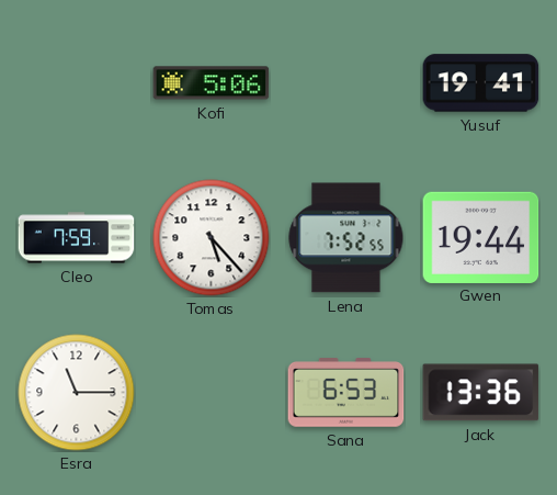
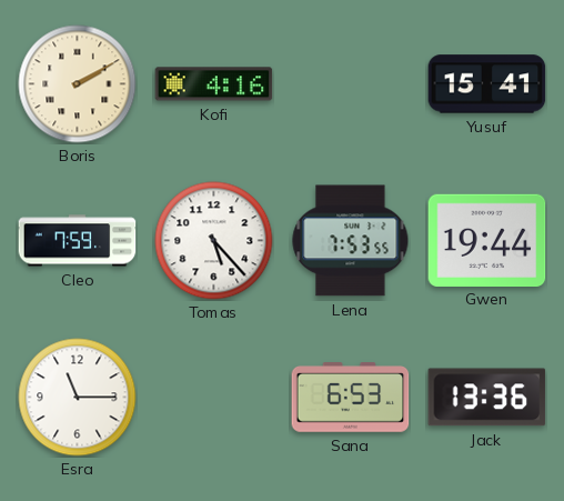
Boris: none -> 2:10
Kofi: 5:06 -> 4:16
Yusuf: 19:41 -> 15:41
Lena: 7:52 -> 7:53
